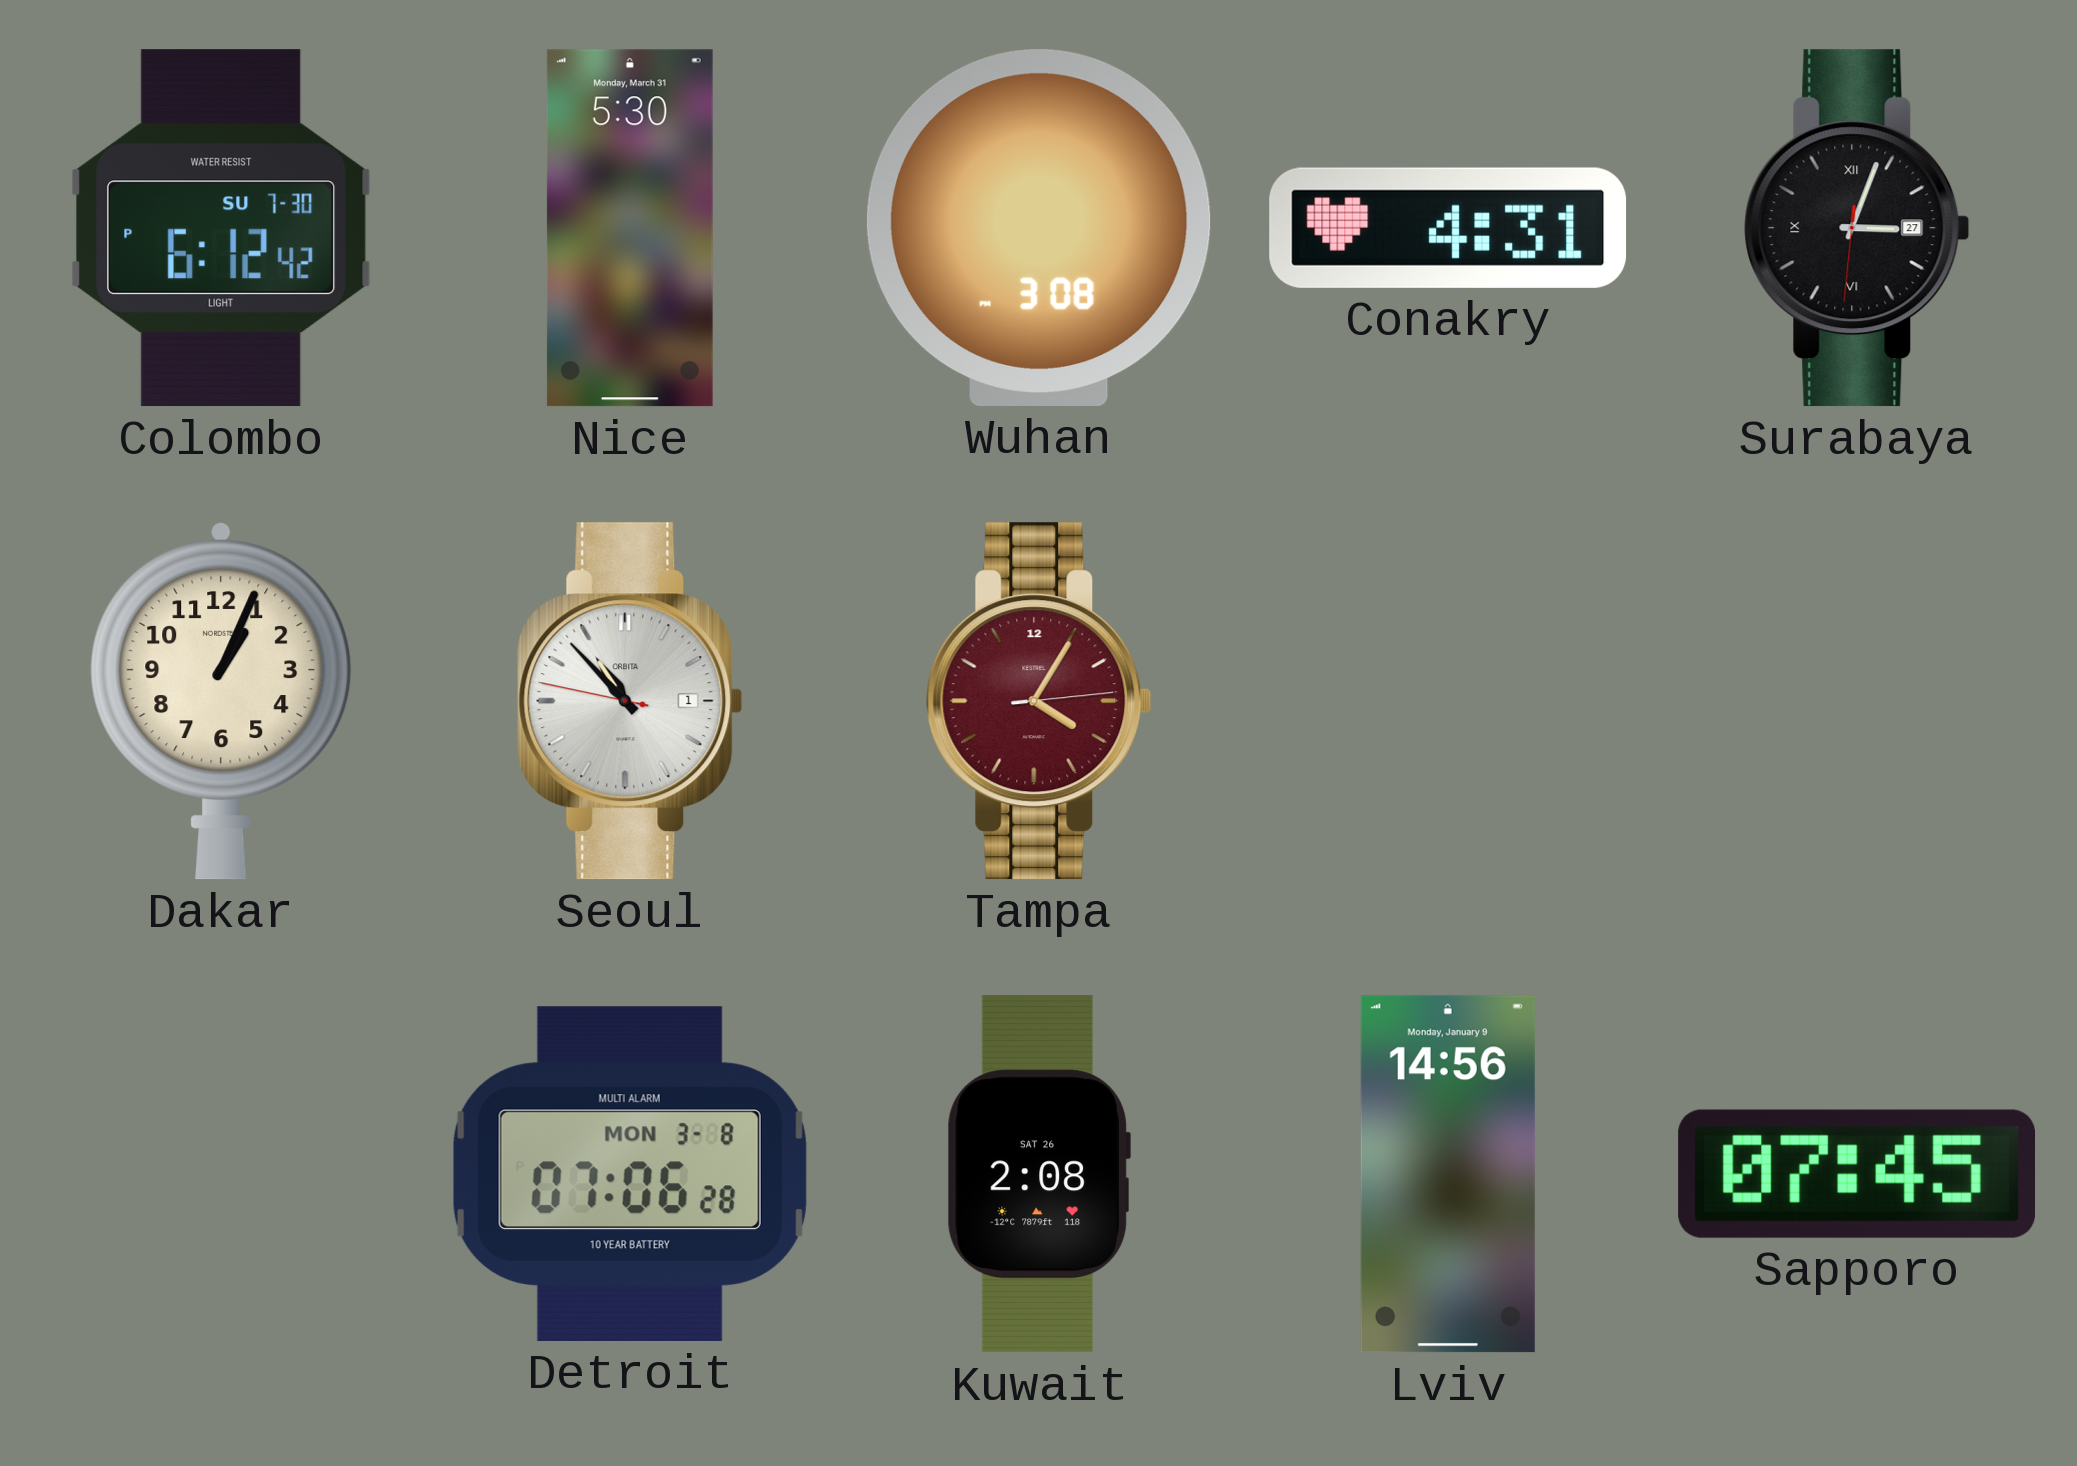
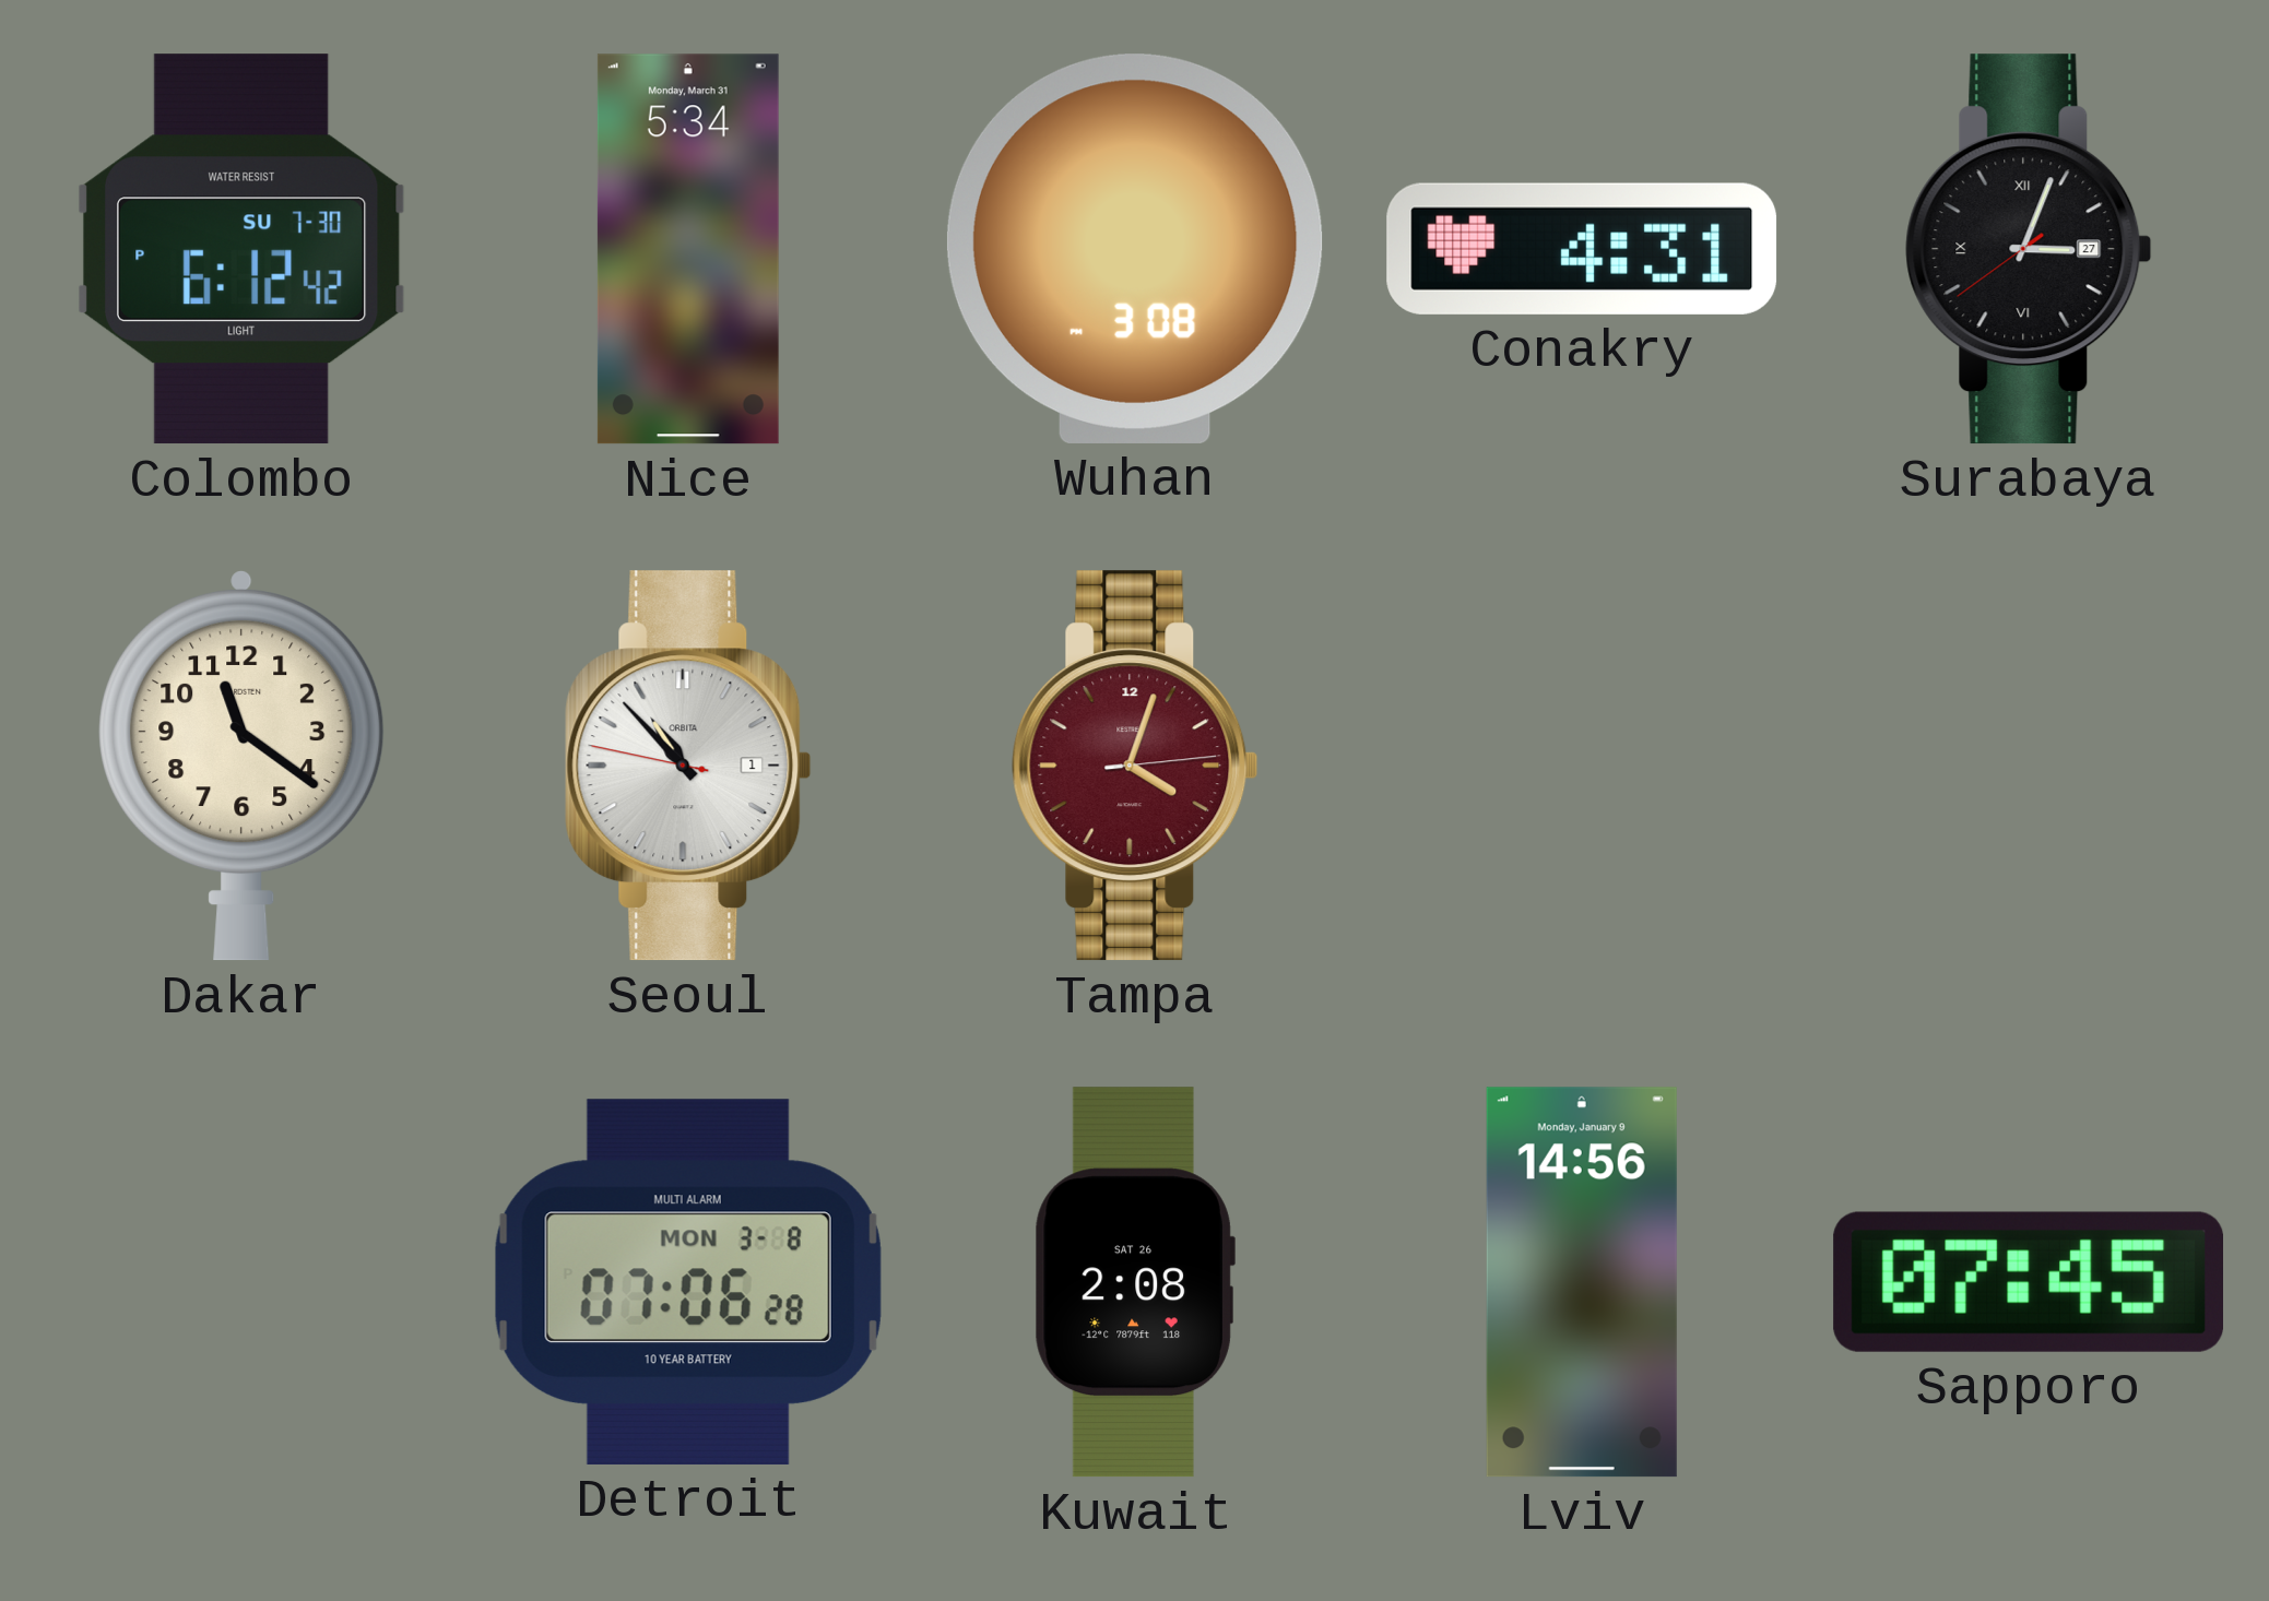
Nice: 5:30 -> 5:34
Surabaya: 3:03:31 -> 3:03:39
Dakar: 1:04 -> 11:21
Tampa: 4:05 -> 4:03
